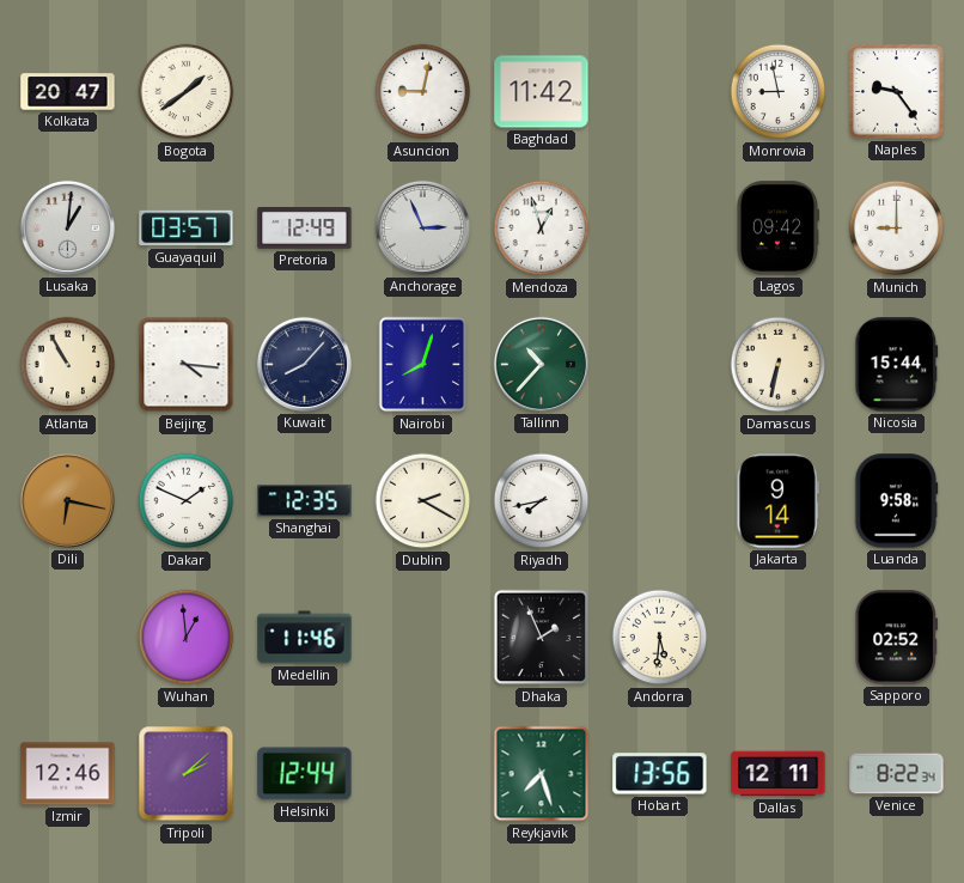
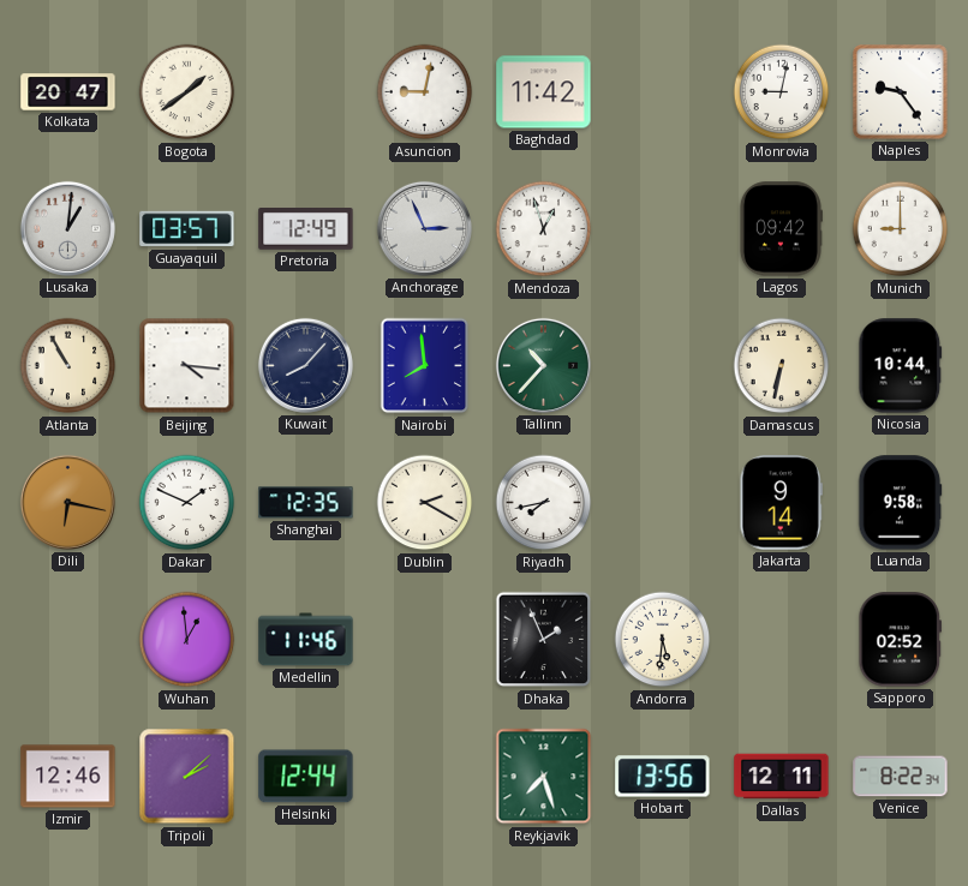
Monrovia: 8:58 -> 9:02
Nairobi: 8:03 -> 7:59
Nicosia: 15:44 -> 10:44
